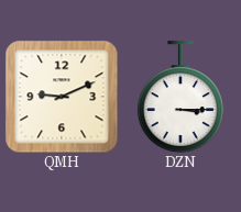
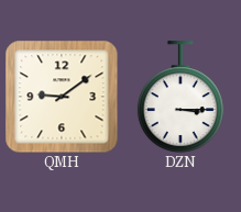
QMH: 9:11 -> 9:09
